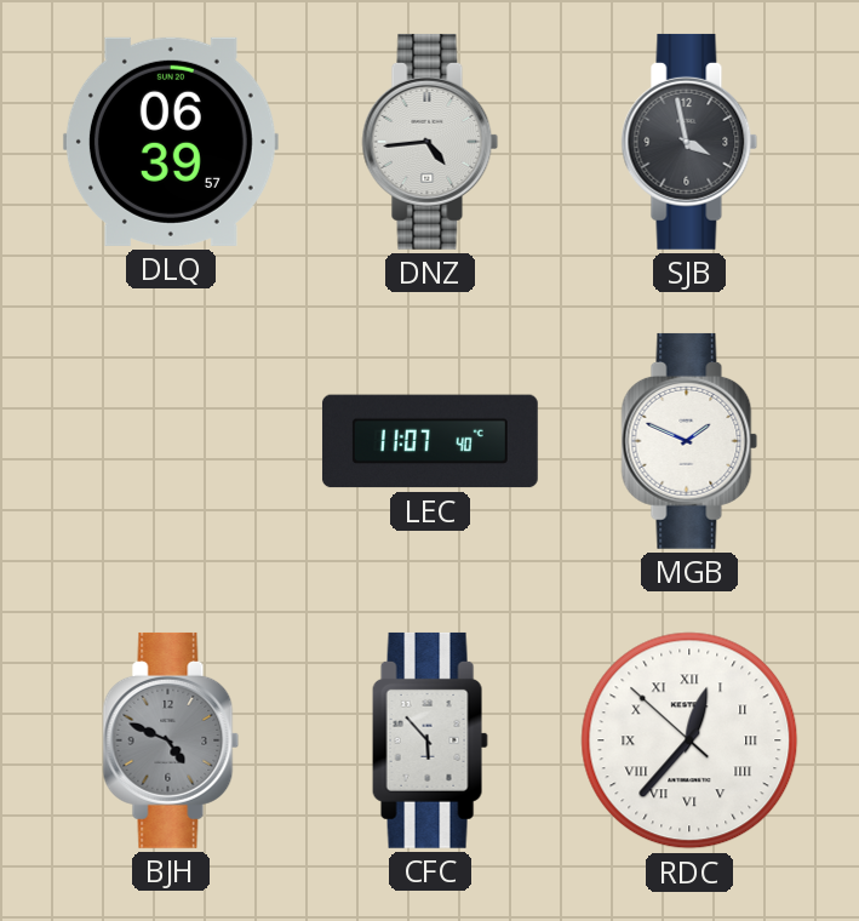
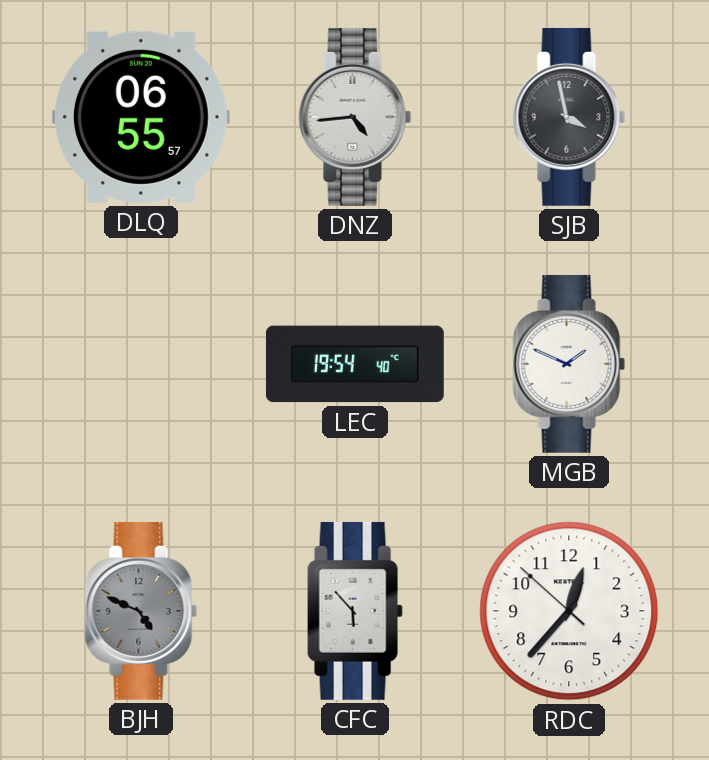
DLQ: 06:39 -> 06:55
LEC: 11:07 -> 19:54
RDC numerals: Roman -> Arabic
